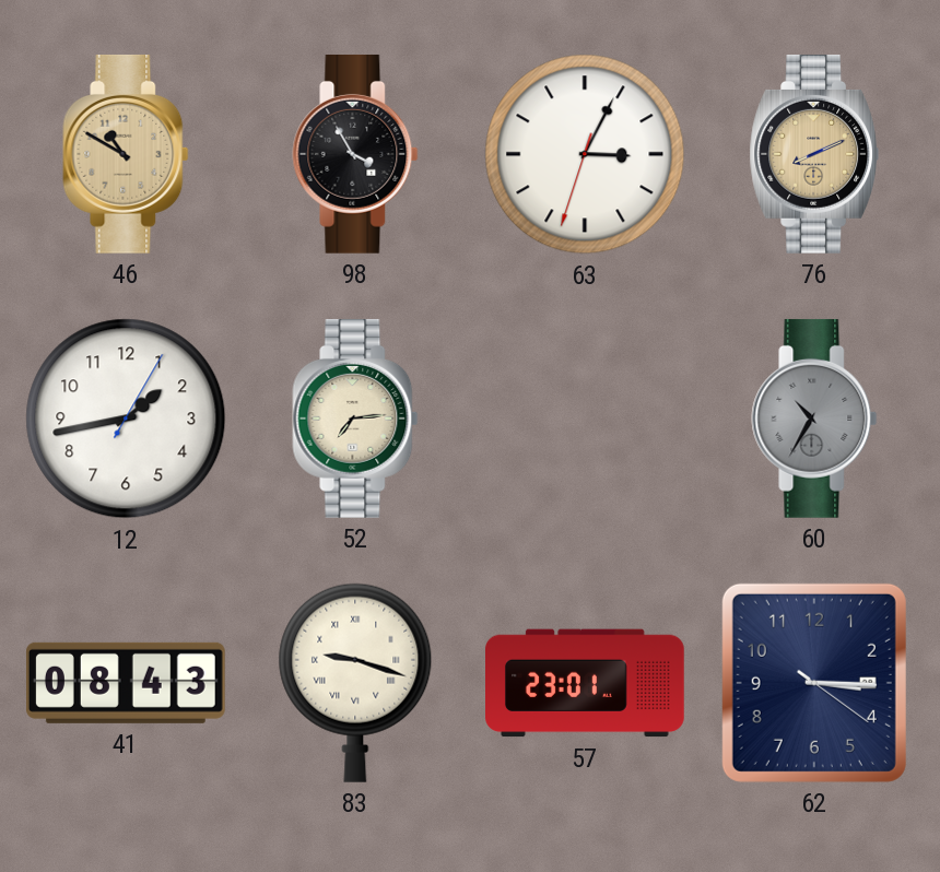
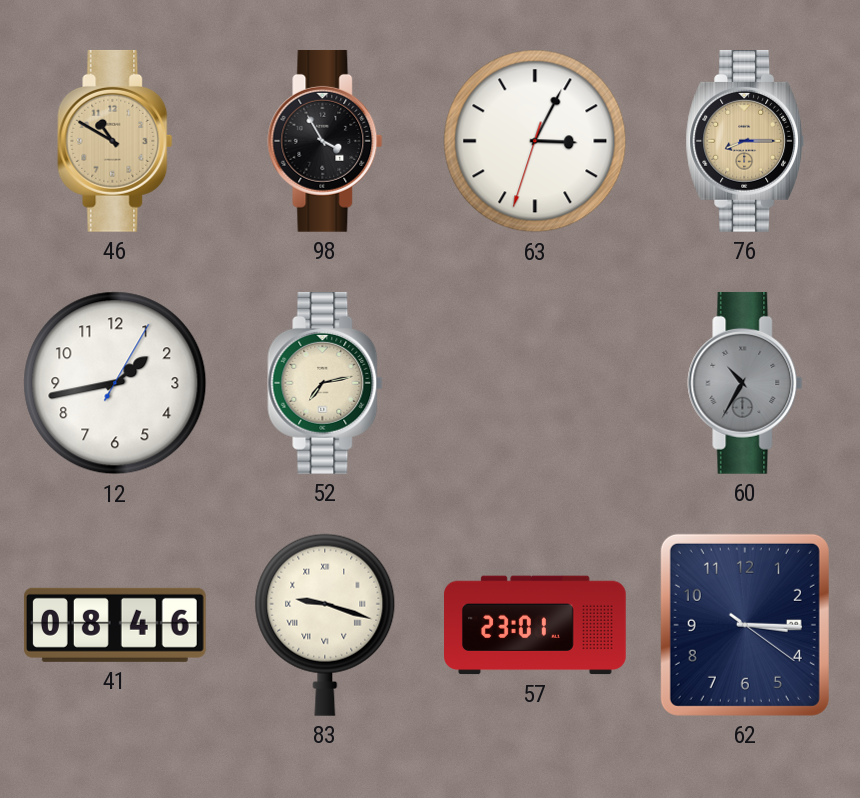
76: 8:11 -> 8:15
52: 7:14 -> 7:13
41: 08:43 -> 08:46
